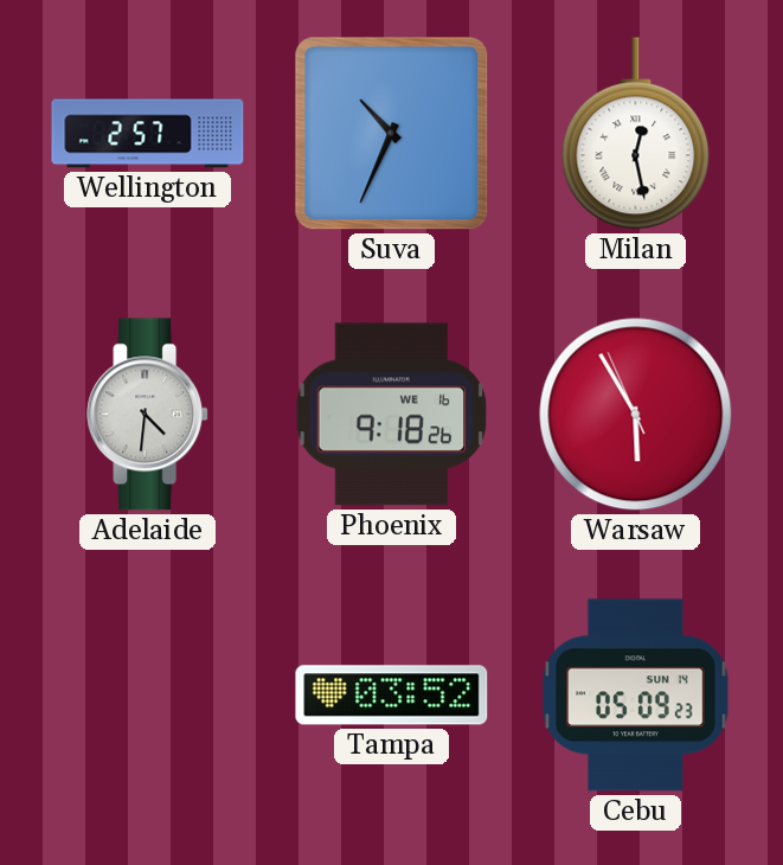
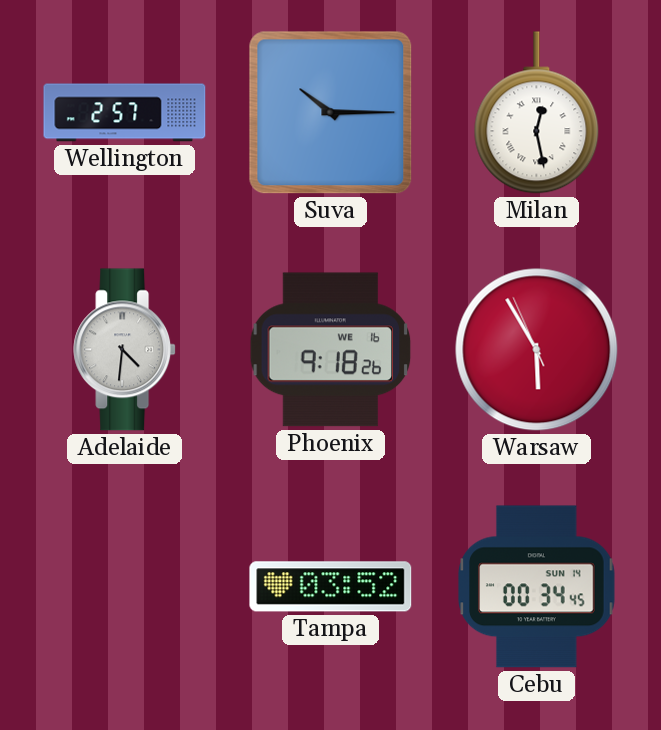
Suva: 10:34 -> 10:15
Cebu: 05:09 -> 00:34
